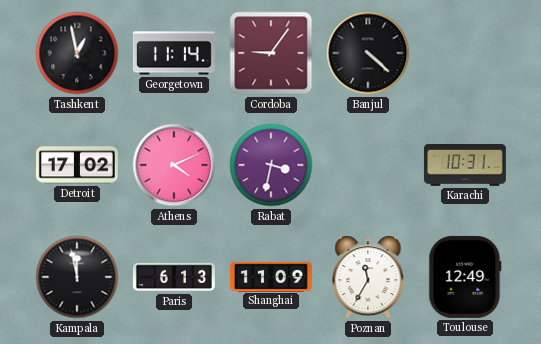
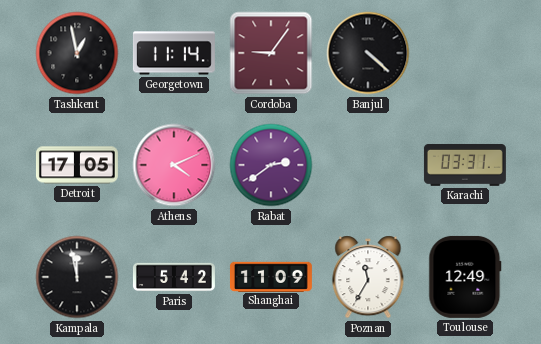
Detroit: 17:02 -> 17:05
Rabat: 3:32 -> 2:39
Karachi: 10:31 -> 03:31
Paris: 6:13 -> 5:42
